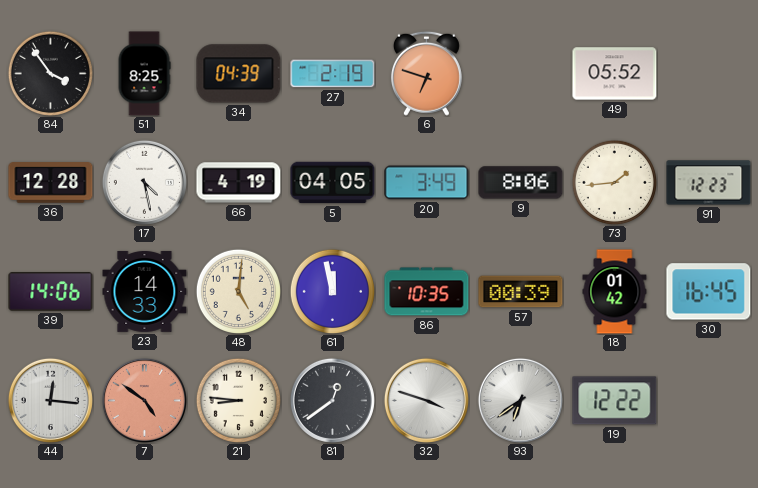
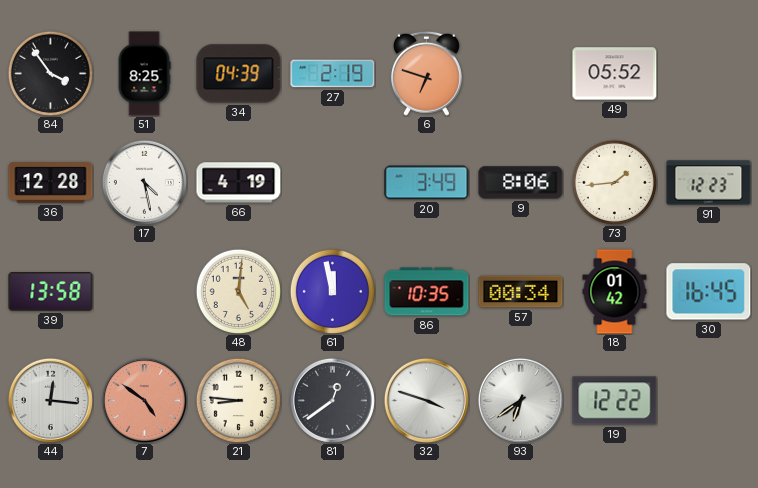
5: 04:05 -> none
39: 14:06 -> 13:58
23: 14:33 -> none
57: 00:39 -> 00:34
